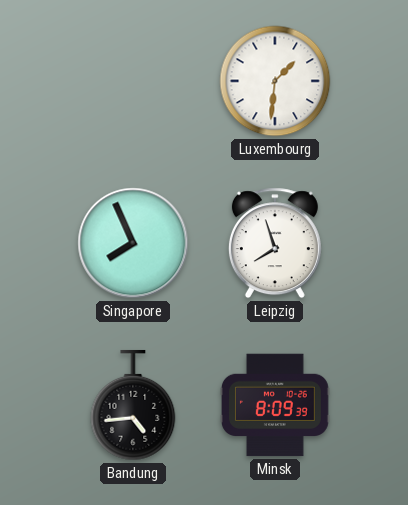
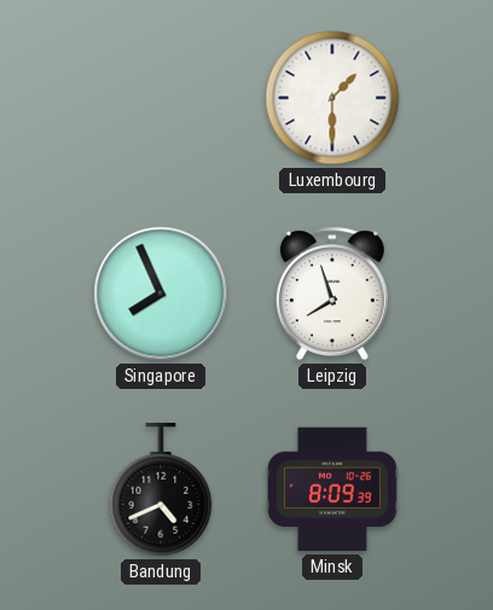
Luxembourg: 1:31 -> 1:30
Bandung: 4:44 -> 4:41
